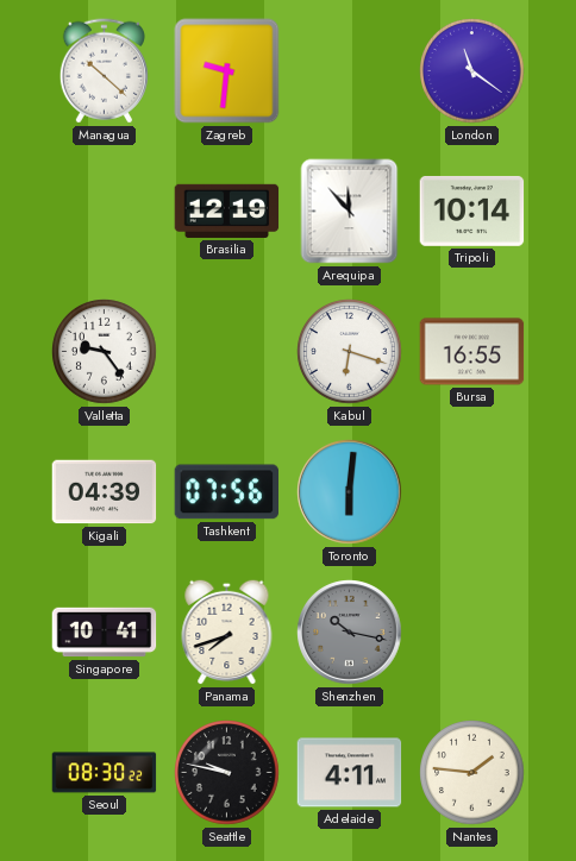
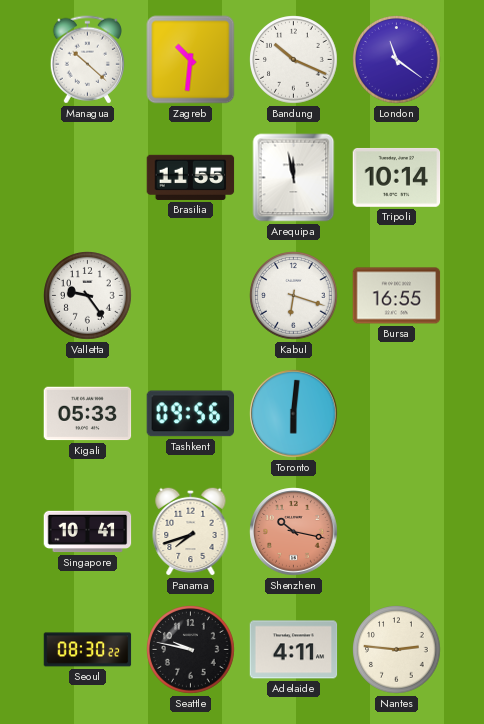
Zagreb: 9:31 -> 10:31
Bandung: none -> 10:19
Brasilia: 12:19 -> 11:55
Arequipa: 11:53 -> 11:58
Kigali: 04:39 -> 05:33
Tashkent: 07:56 -> 09:56
Shenzhen dial: grey -> salmon
Nantes: 1:46 -> 2:46
